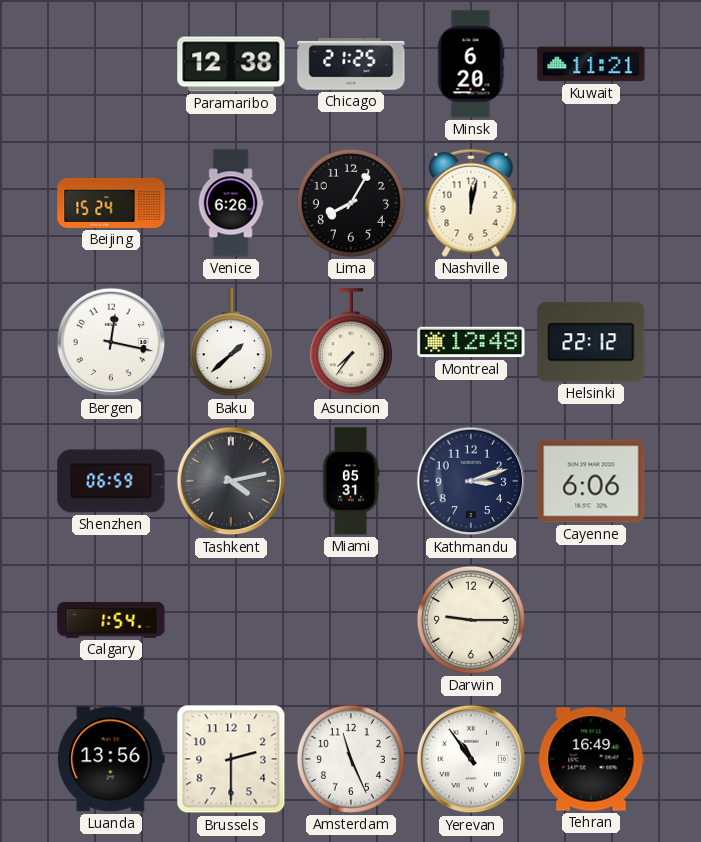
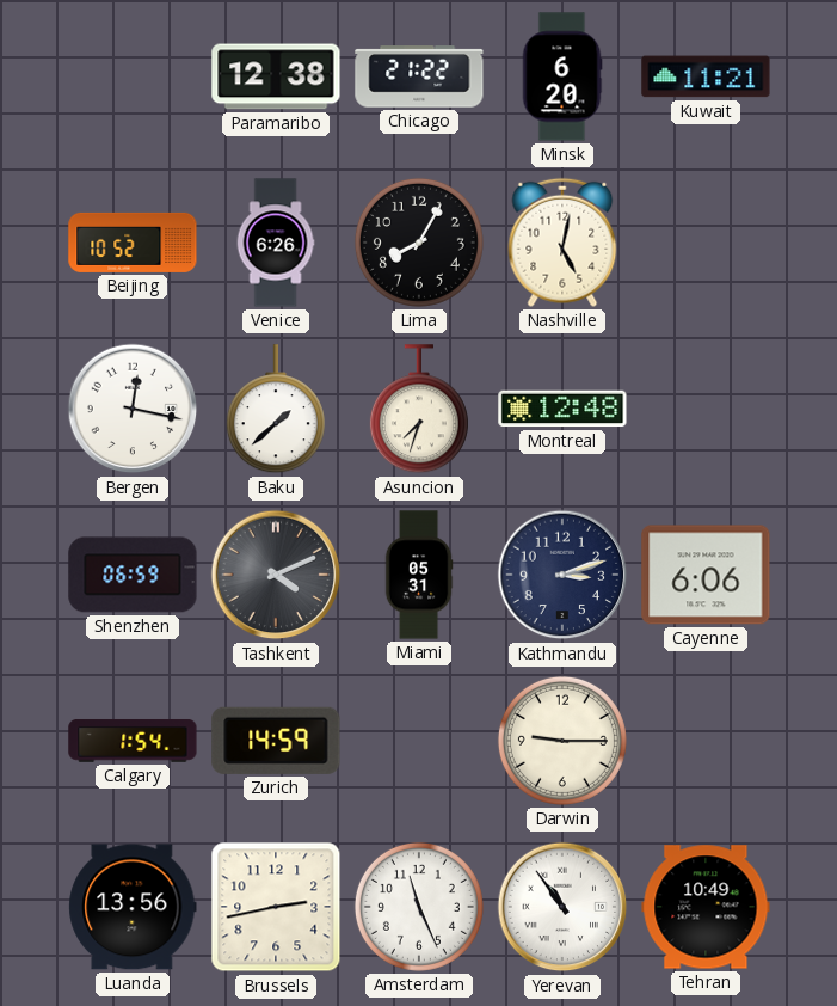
Chicago: 21:25 -> 21:22
Beijing: 15:24 -> 10:52
Nashville: 12:02 -> 5:02
Asuncion: 7:36 -> 7:33
Helsinki: 22:12 -> none
Tashkent: 4:13 -> 4:11
Zurich: none -> 14:59
Brussels: 2:30 -> 2:43
Tehran: 16:49 -> 10:49
